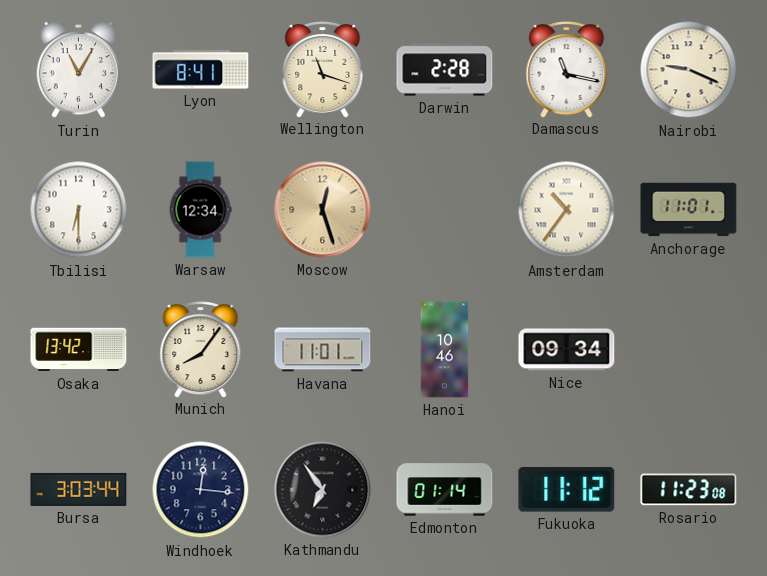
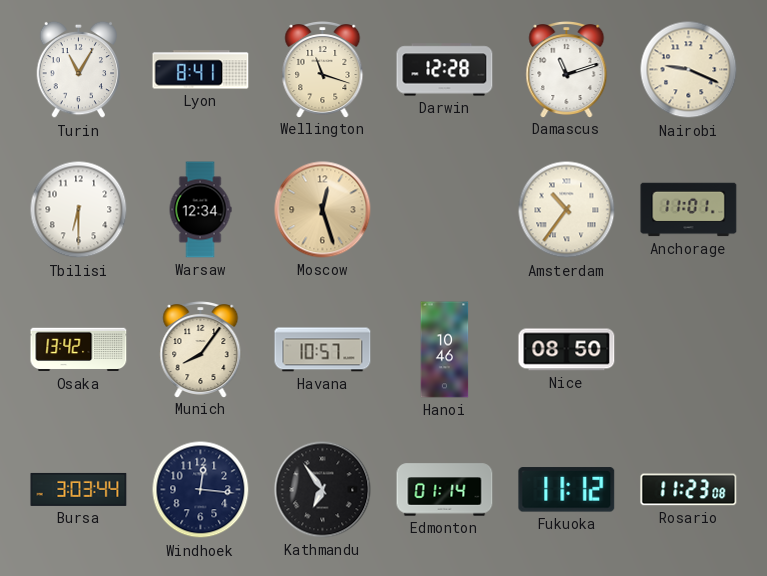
Darwin: 2:28 -> 12:28
Damascus: 11:17 -> 11:12
Havana: 11:01 -> 10:57
Nice: 09:34 -> 08:50
